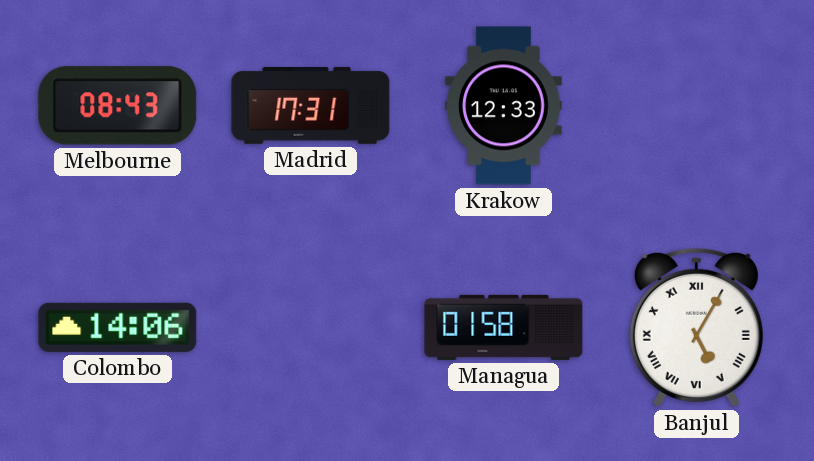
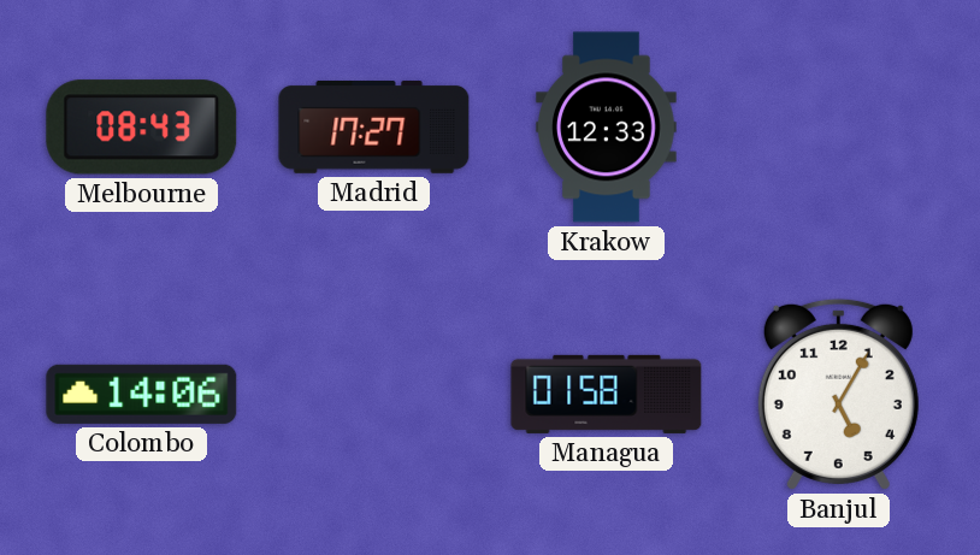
Madrid: 17:31 -> 17:27
Banjul numerals: Roman -> Arabic
